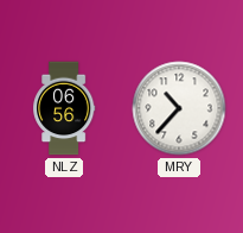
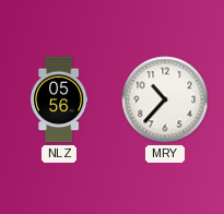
NLZ: 06:56 -> 05:56
